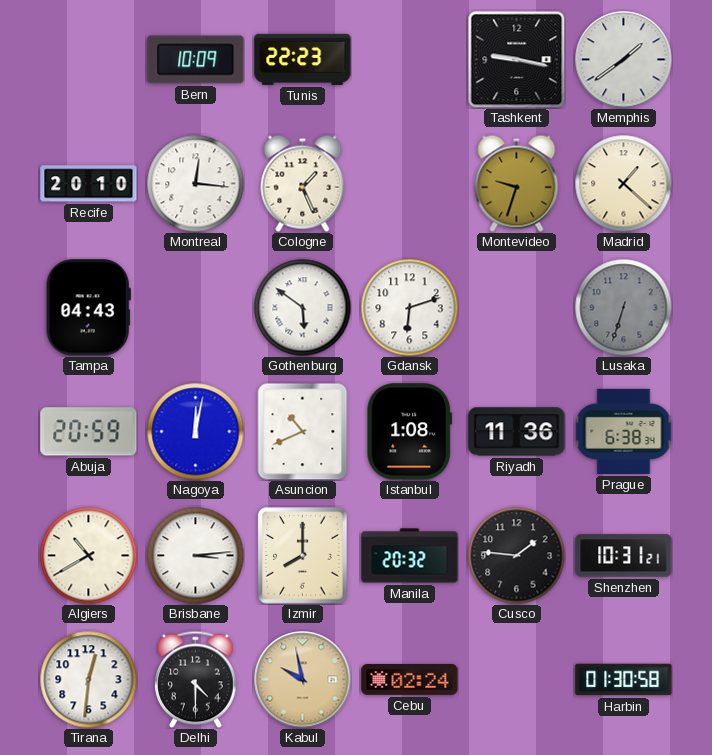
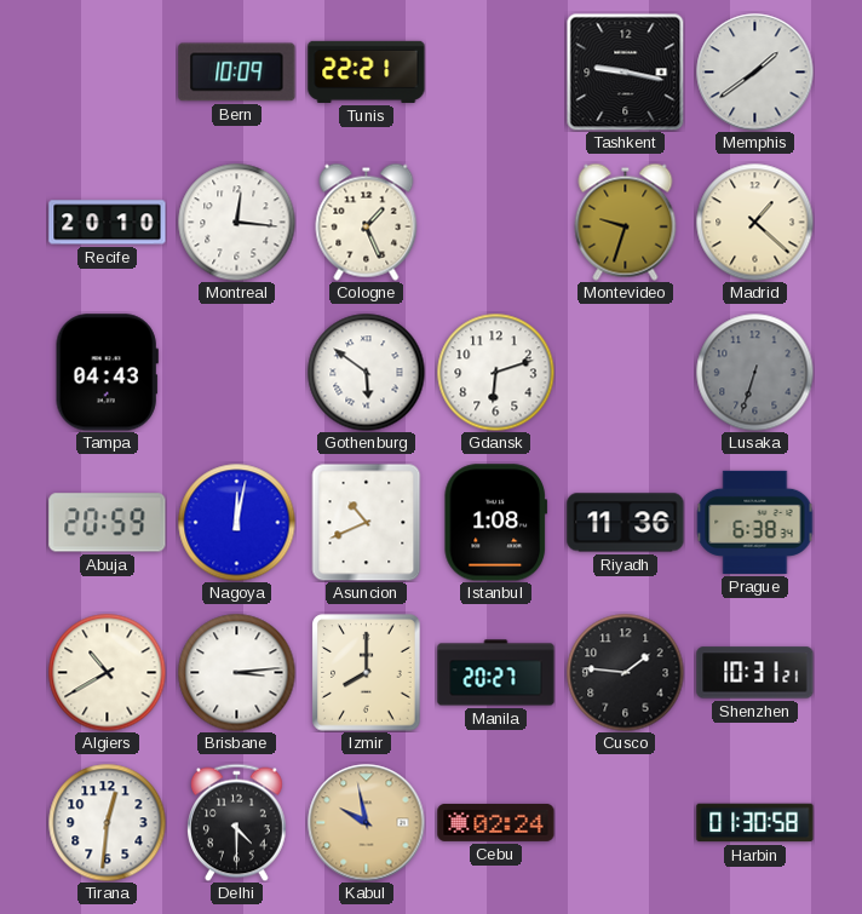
Tunis: 22:23 -> 22:21
Manila: 20:32 -> 20:27
